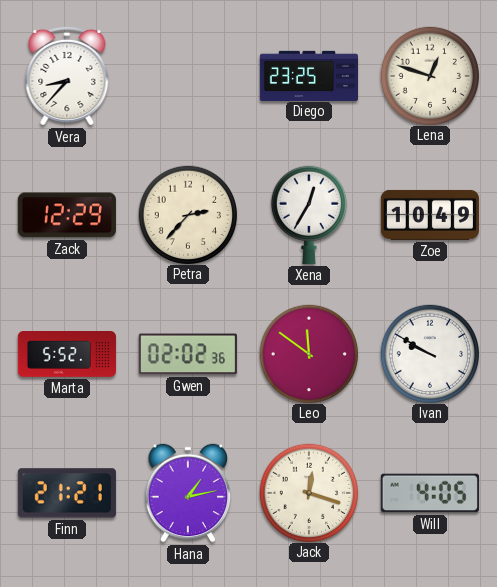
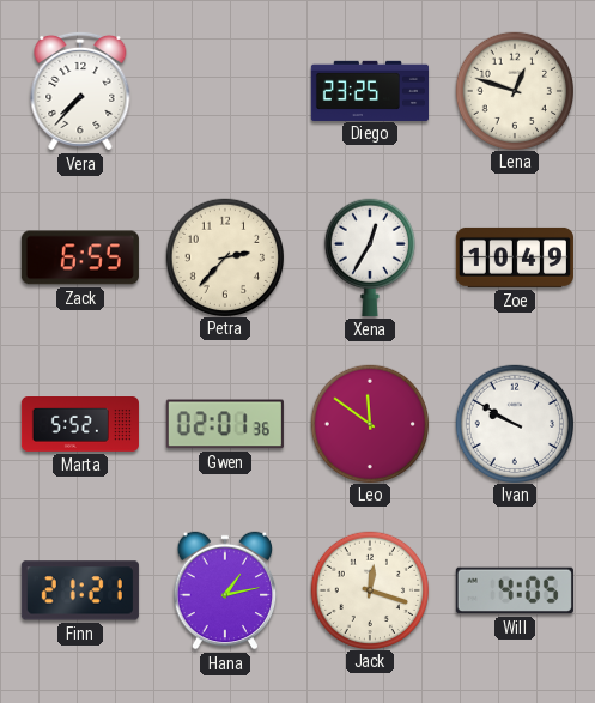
Vera: 8:37 -> 7:37
Zack: 12:29 -> 6:55
Gwen: 02:02 -> 02:01
